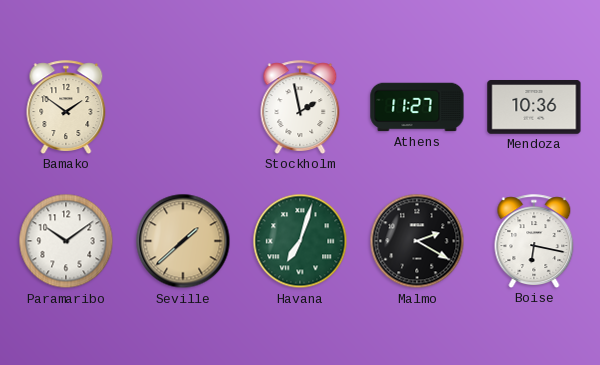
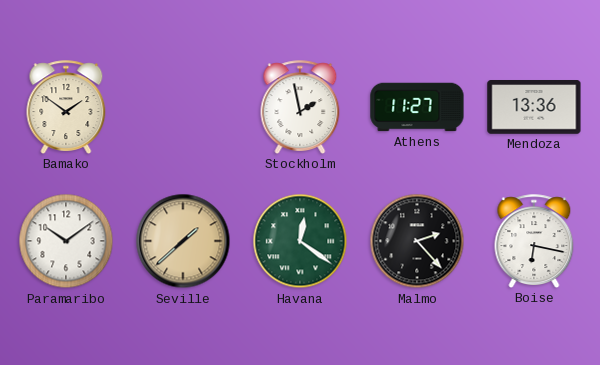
Mendoza: 10:36 -> 13:36
Havana: 7:03 -> 12:21
Malmo: 2:20 -> 2:23
